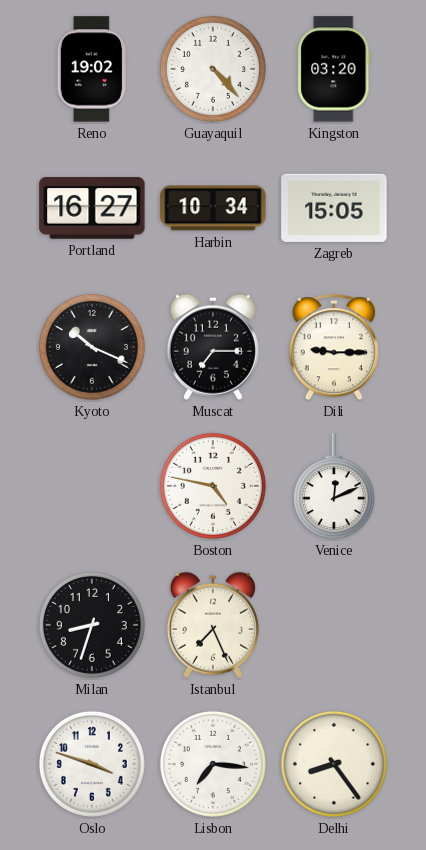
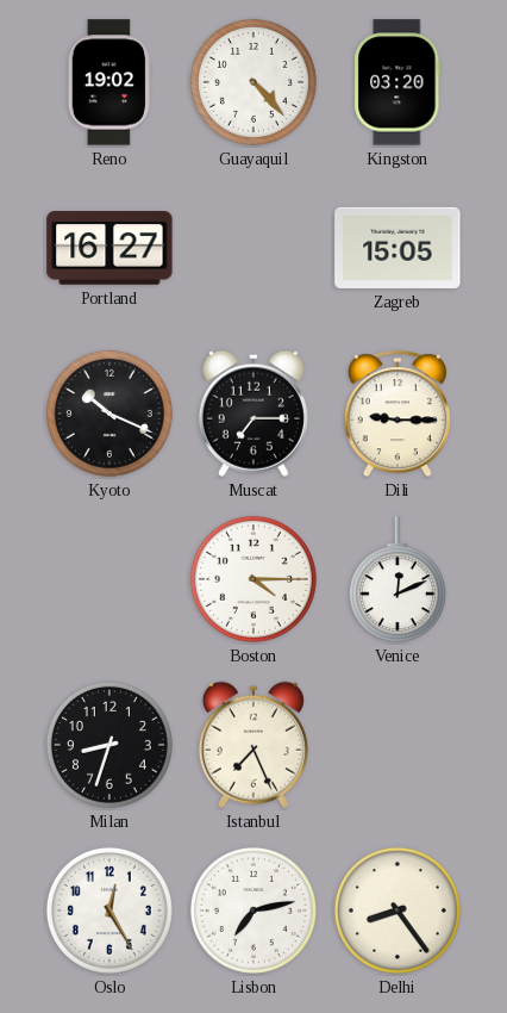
Harbin: 10:34 -> none
Boston: 4:47 -> 4:15
Oslo: 3:48 -> 12:25
Lisbon: 7:16 -> 7:13
